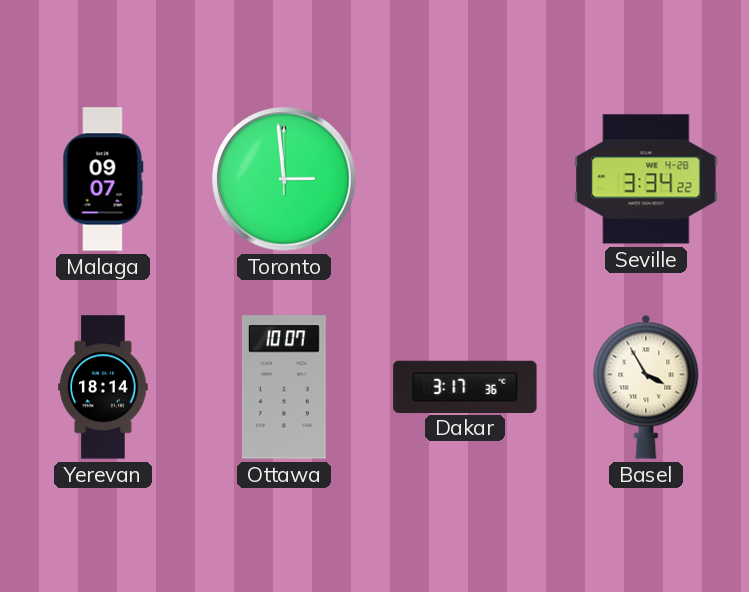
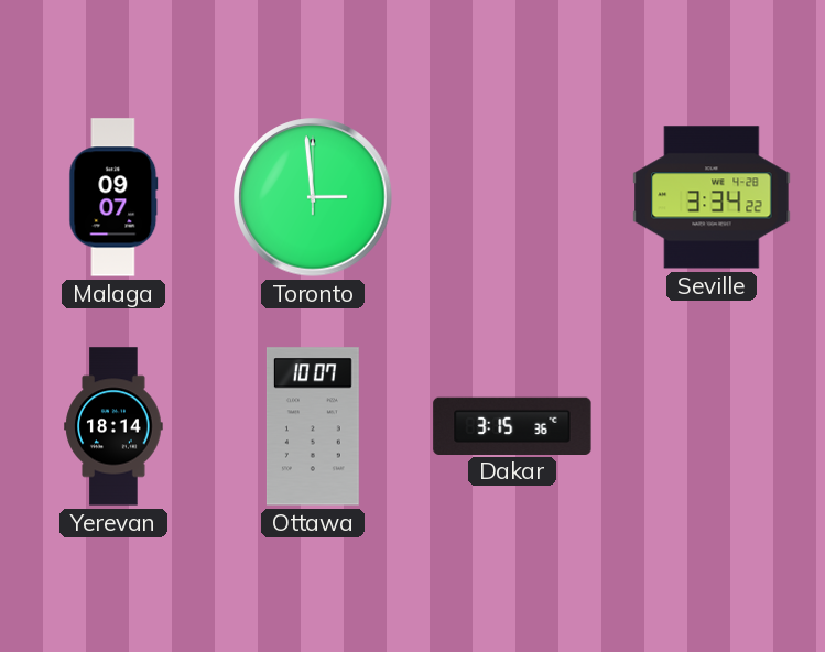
Dakar: 3:17 -> 3:15
Basel: 3:55 -> none
